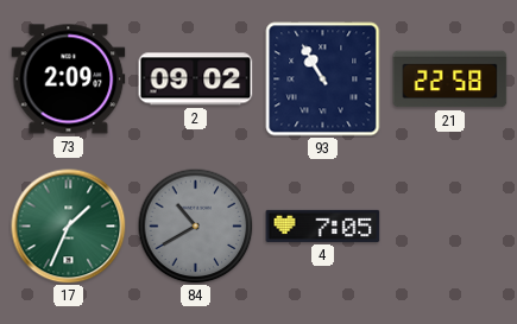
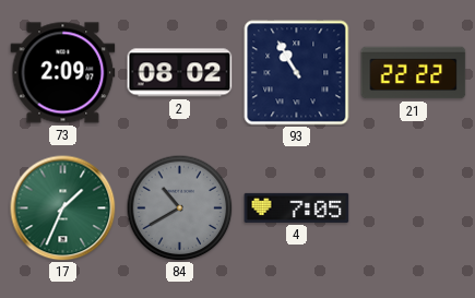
2: 09:02 -> 08:02
21: 22:58 -> 22:22
